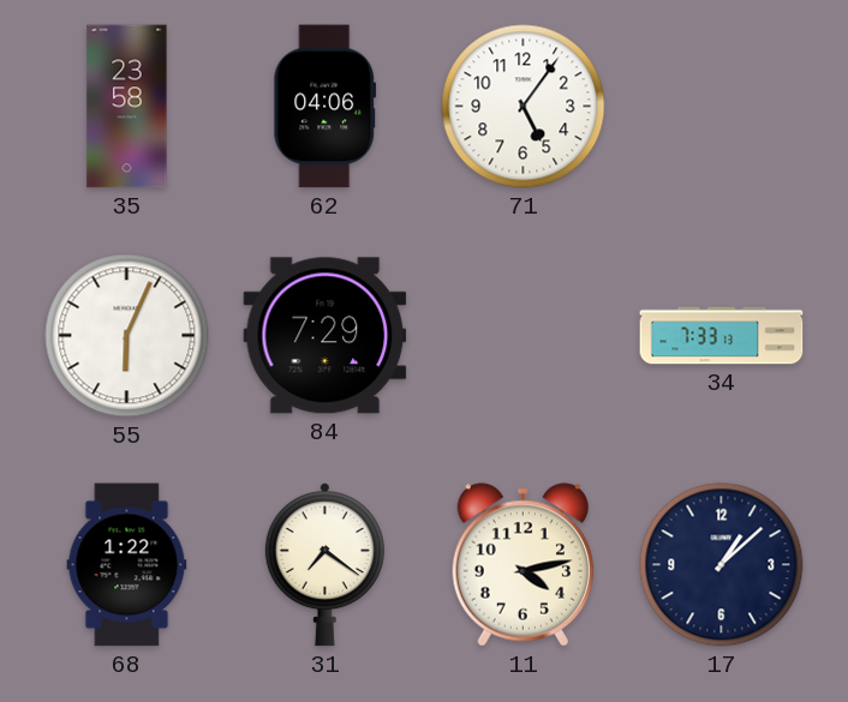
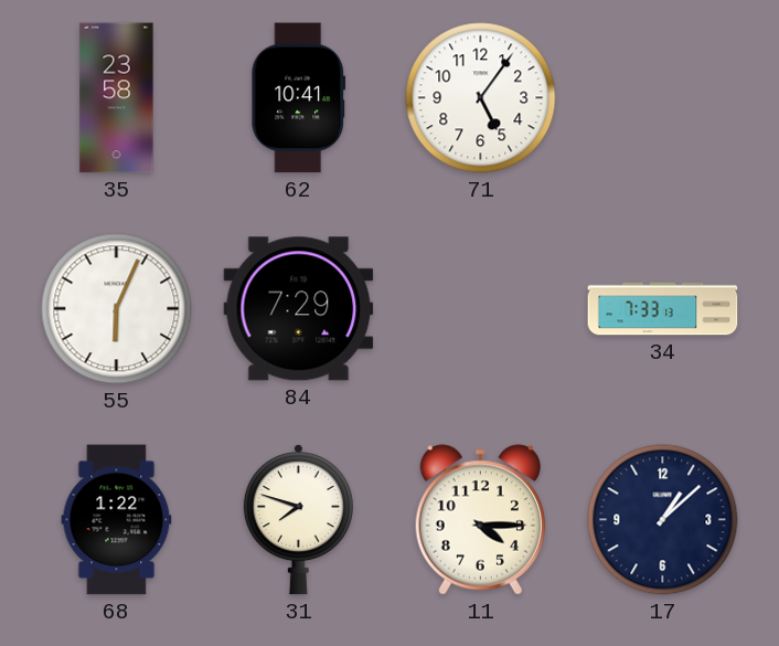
62: 04:06 -> 10:41
31: 7:21 -> 7:48
11: 4:13 -> 4:15
